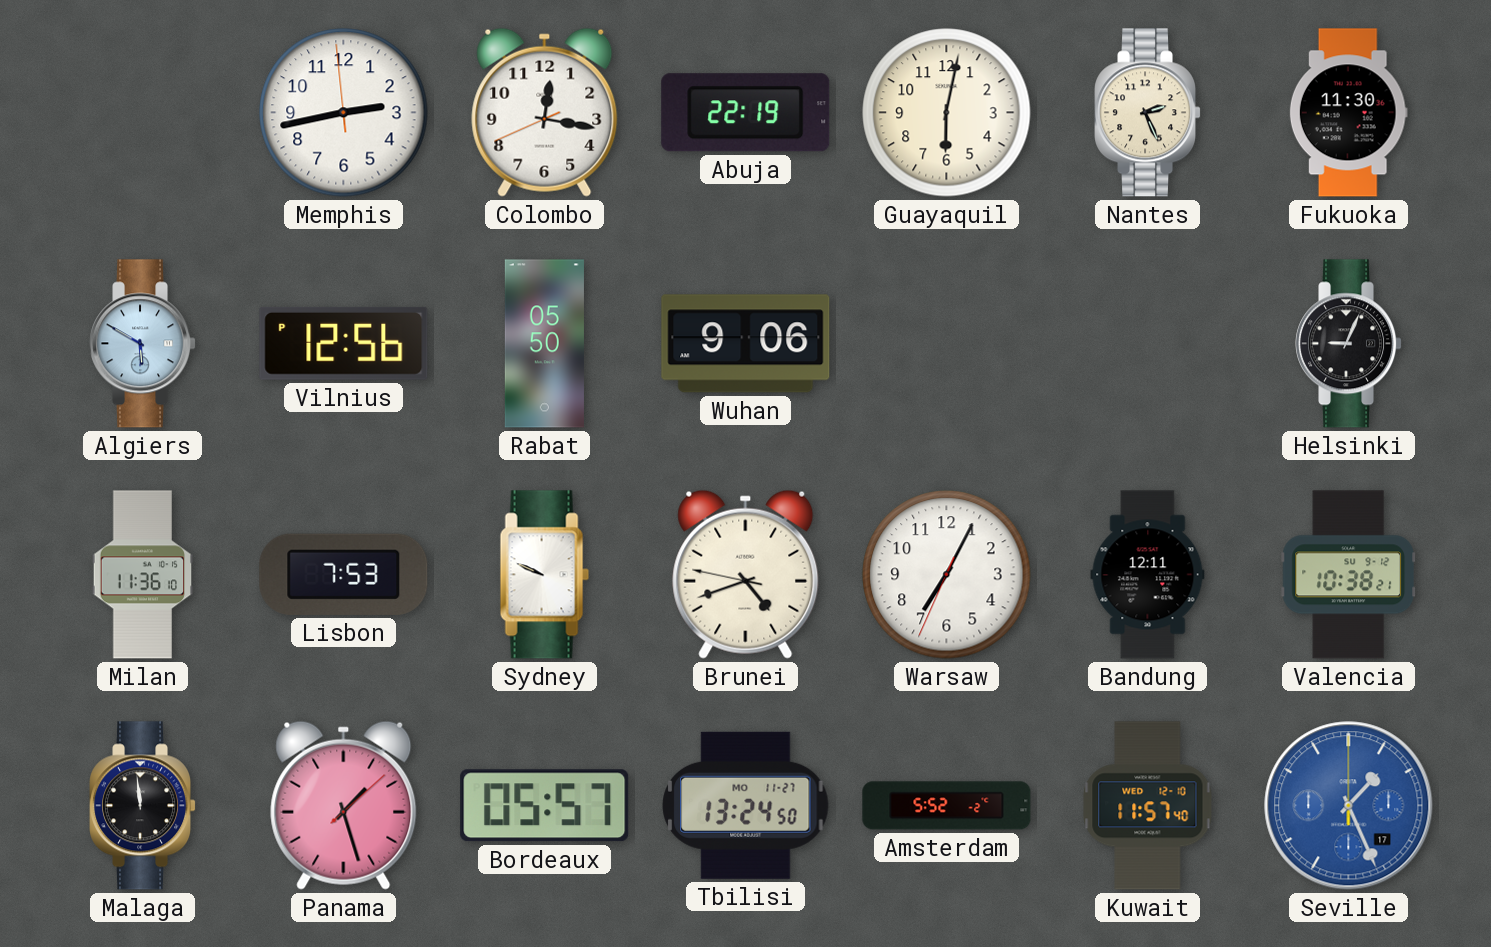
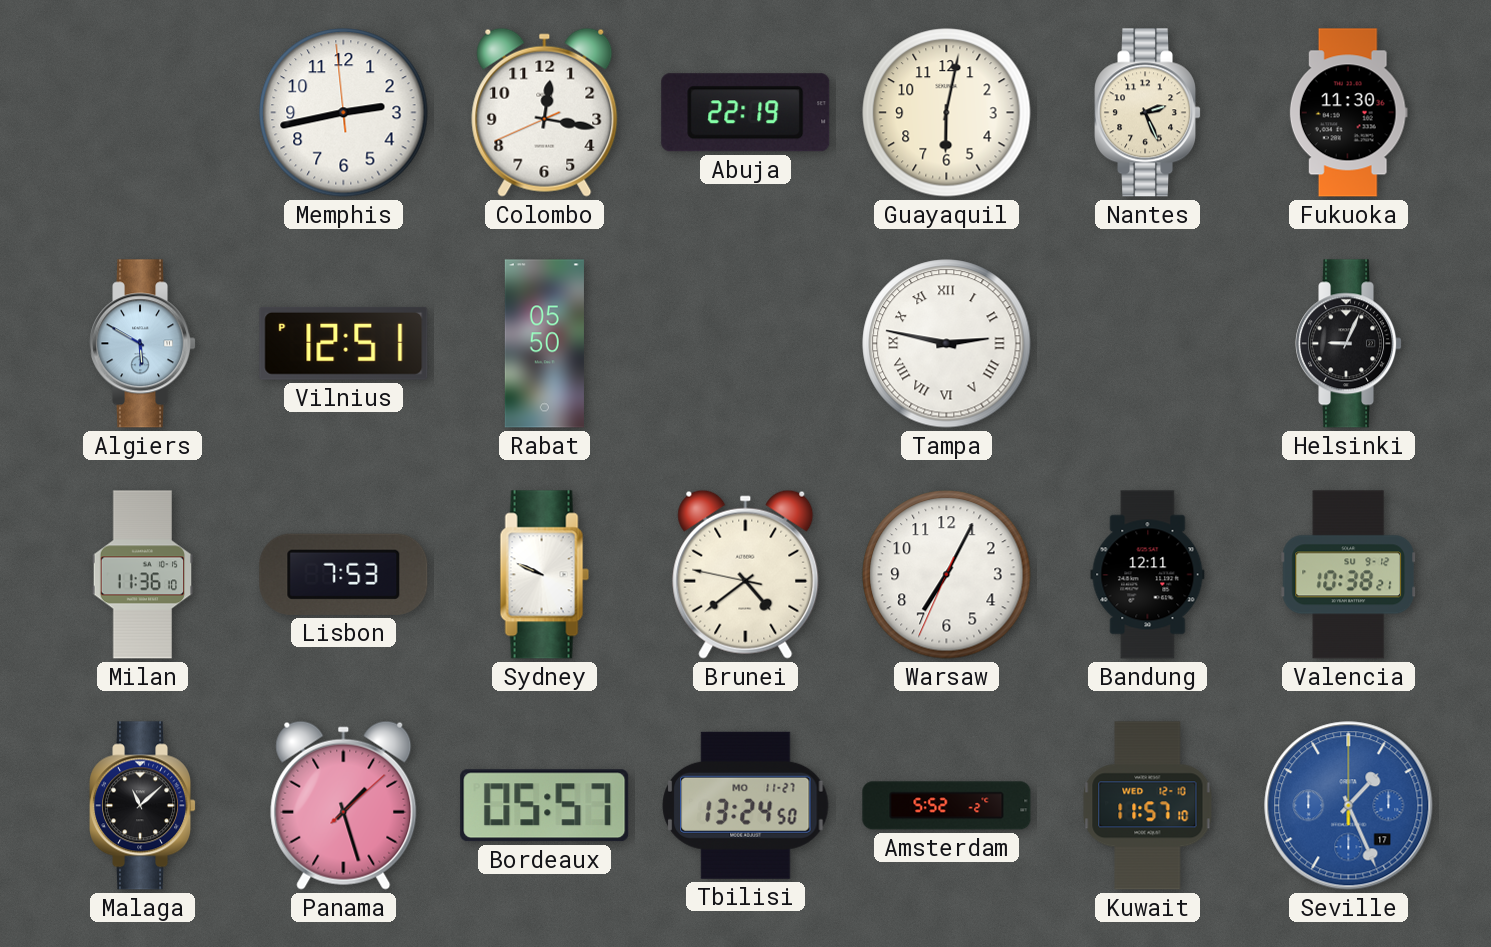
Vilnius: 12:56 -> 12:51
Wuhan: 9:06 -> none
Tampa: none -> 2:47
Brunei: 4:41 -> 4:38
Malaga: 11:59 -> 11:08
Kuwait: 11:57:40 -> 11:57:10
